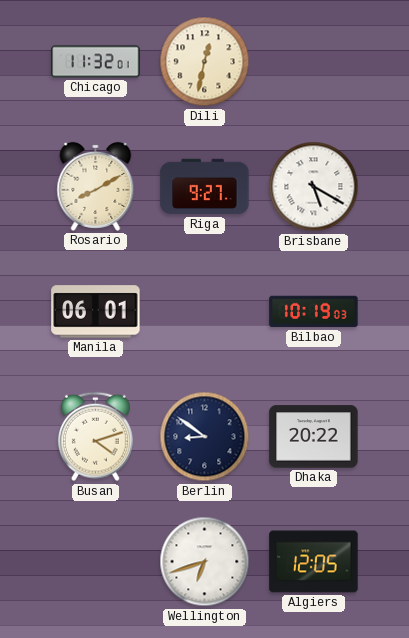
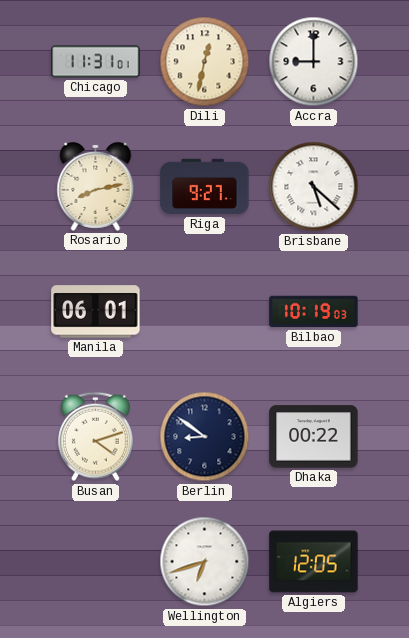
Chicago: 11:32 -> 11:31
Accra: none -> 9:00
Rosario: 8:10 -> 8:13
Brisbane: 5:20 -> 5:22
Dhaka: 20:22 -> 00:22
